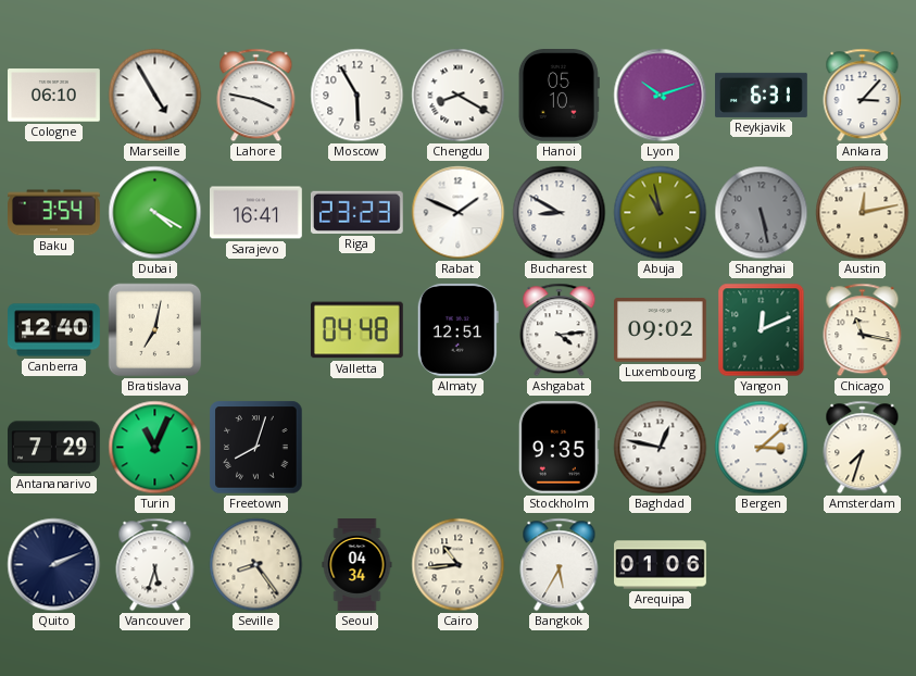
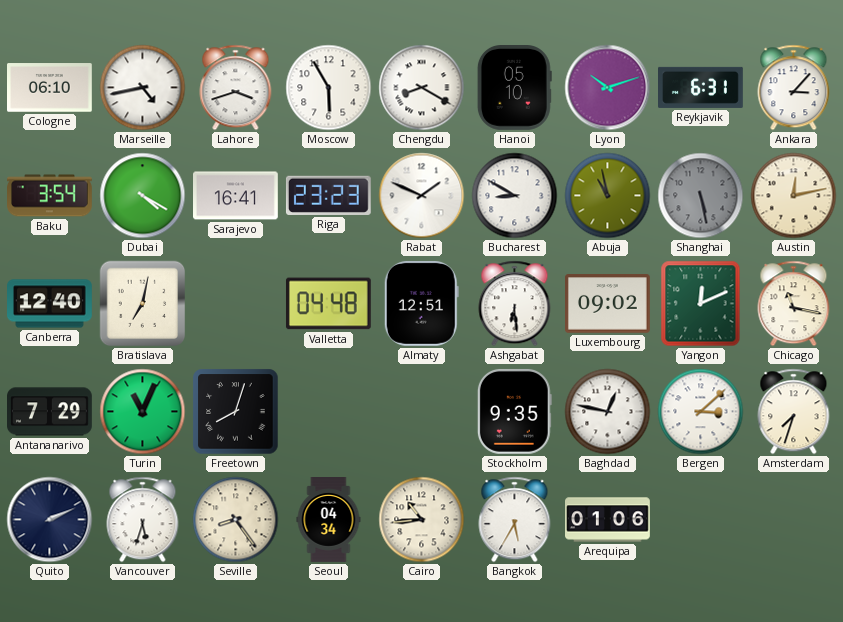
Marseille: 4:55 -> 4:43
Lahore: 3:47 -> 3:42
Ashgabat: 4:14 -> 6:29
